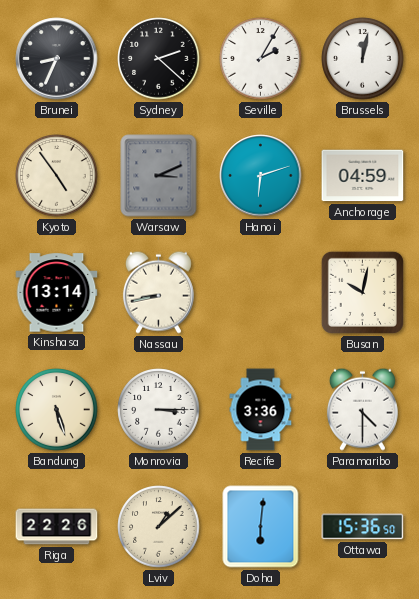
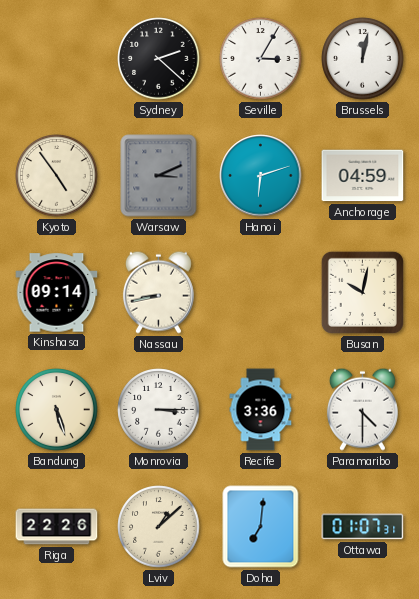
Brunei: 8:34 -> none
Seville: 2:05 -> 3:05
Kinshasa: 13:14 -> 09:14
Doha: 6:01 -> 7:01
Ottawa: 15:36 -> 01:07
